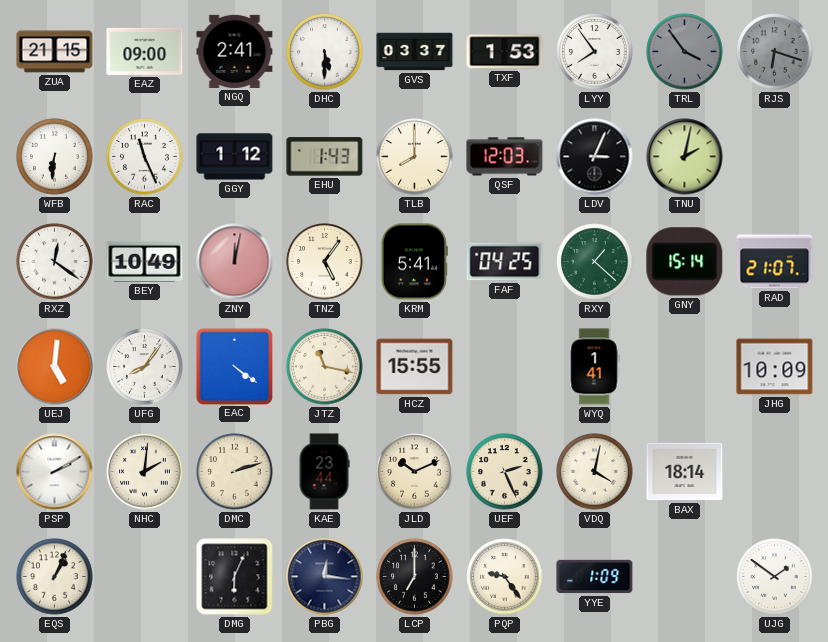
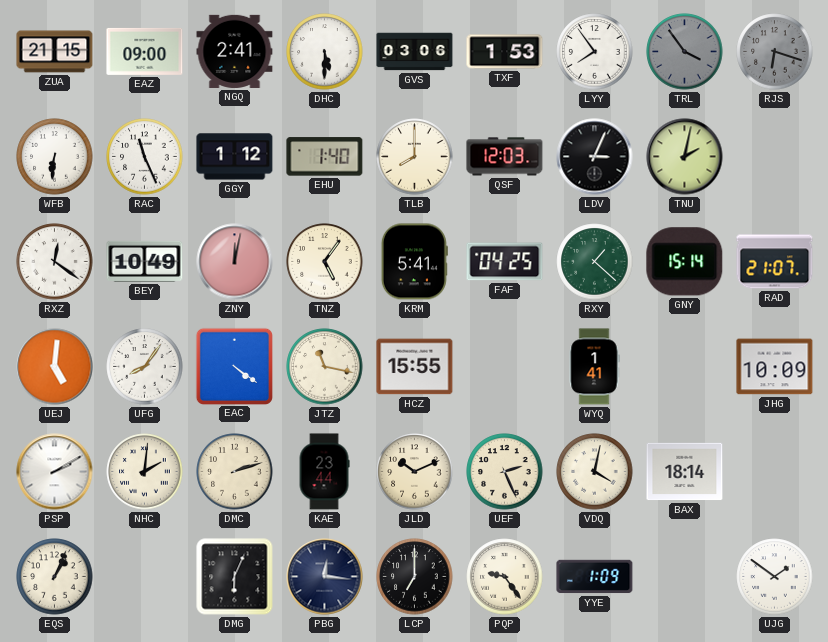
GVS: 03:37 -> 03:06
EHU: 1:43 -> 1:40
